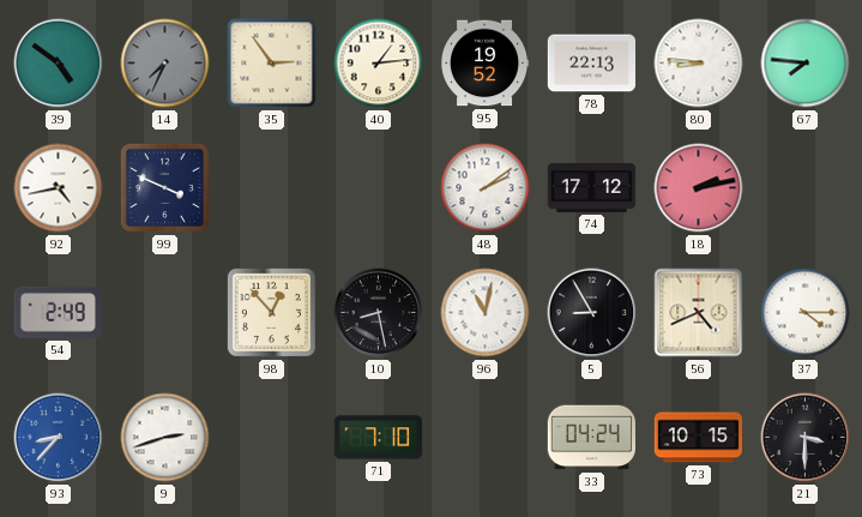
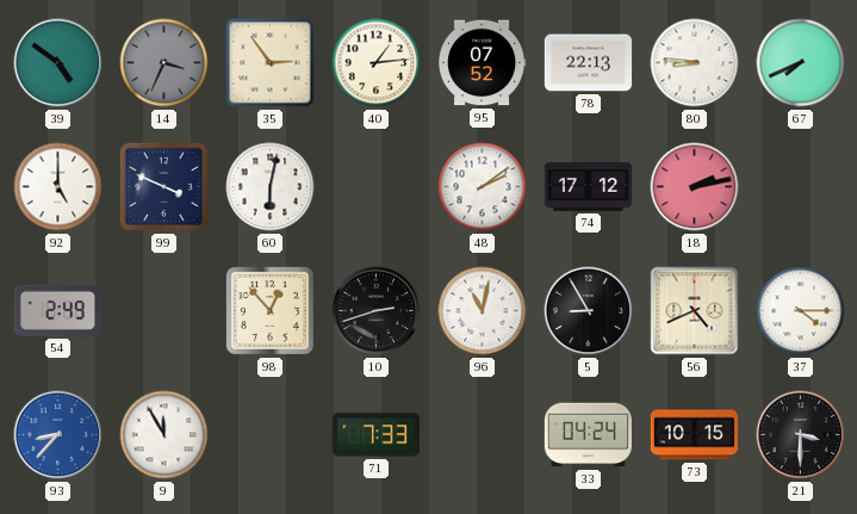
14: 7:34 -> 3:34
95: 19:52 -> 07:52
67: 7:46 -> 7:41
92: 4:43 -> 5:00
60: none -> 6:02
10: 8:28 -> 2:42
9: 2:42 -> 11:55
71: 7:10 -> 7:33
